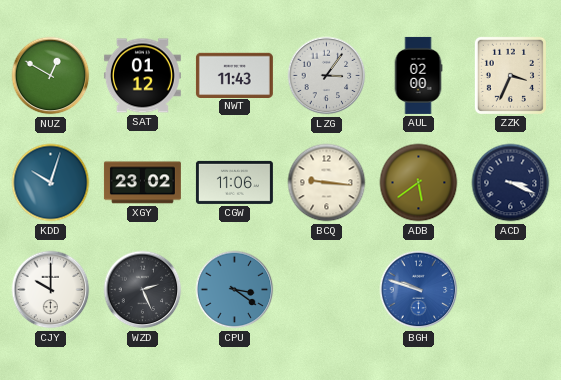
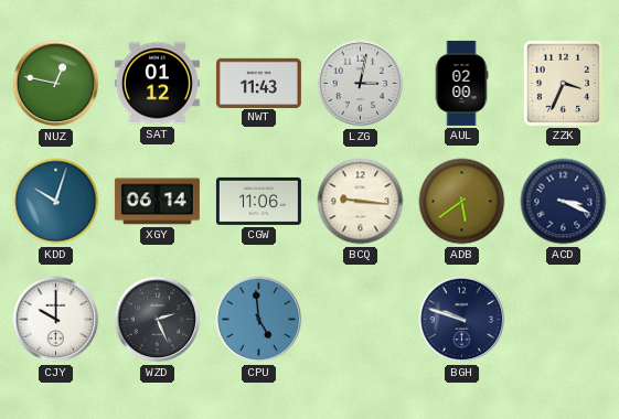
NUZ: 12:50 -> 12:47
LZG: 3:06 -> 3:02
XGY: 23:02 -> 06:14
CPU: 3:21 -> 4:59
BGH dial: blue -> navy
